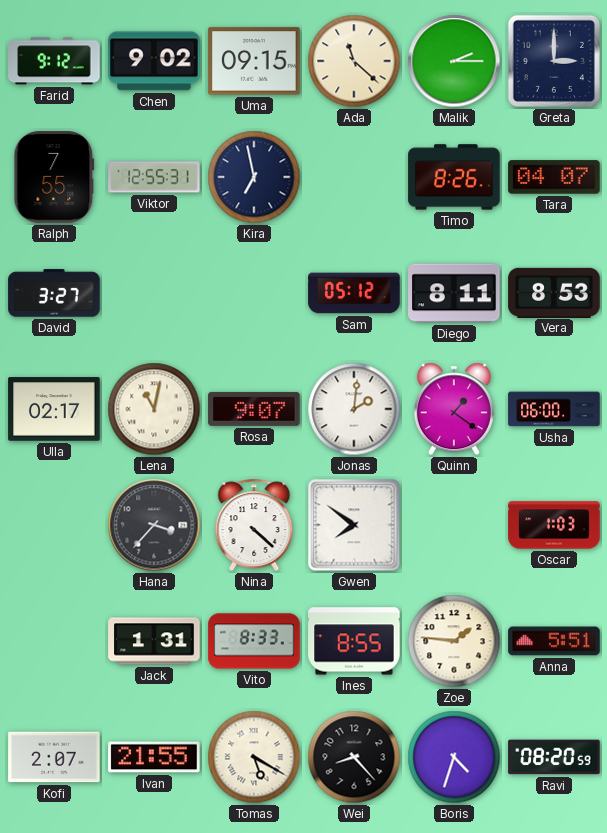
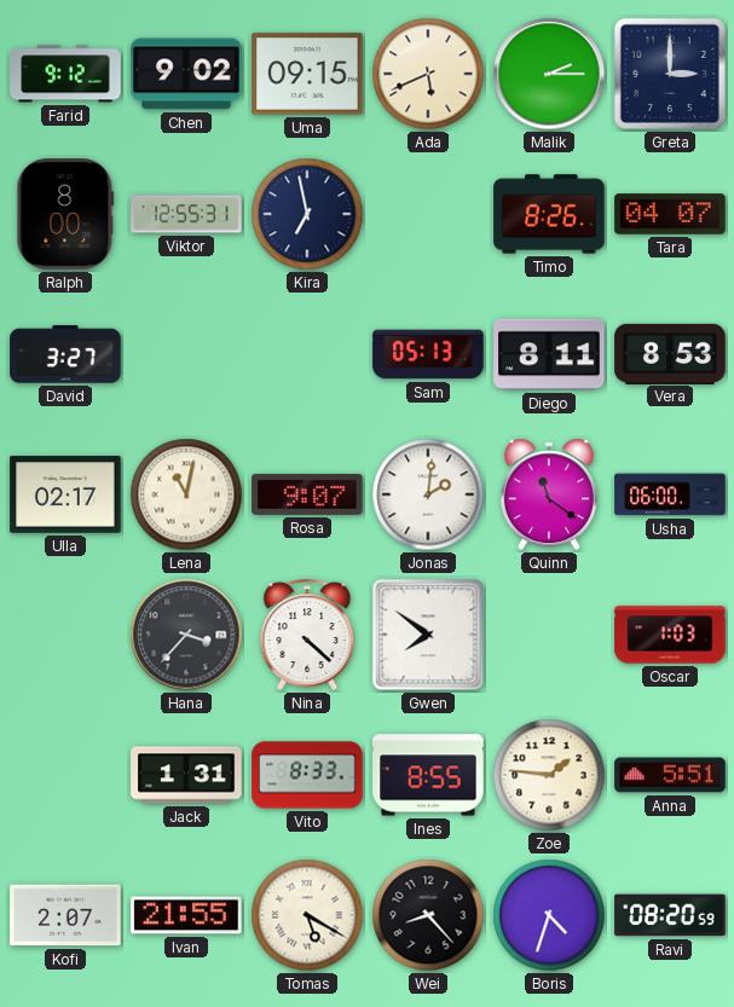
Ada: 11:22 -> 5:41
Ralph: 7:55 -> 8:00
Sam: 05:12 -> 05:13
Quinn: 1:21 -> 11:21
